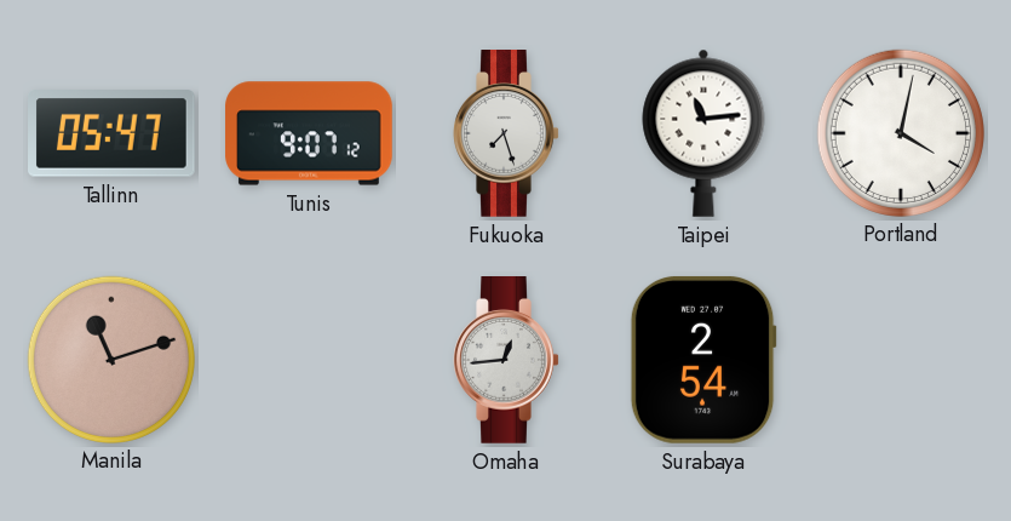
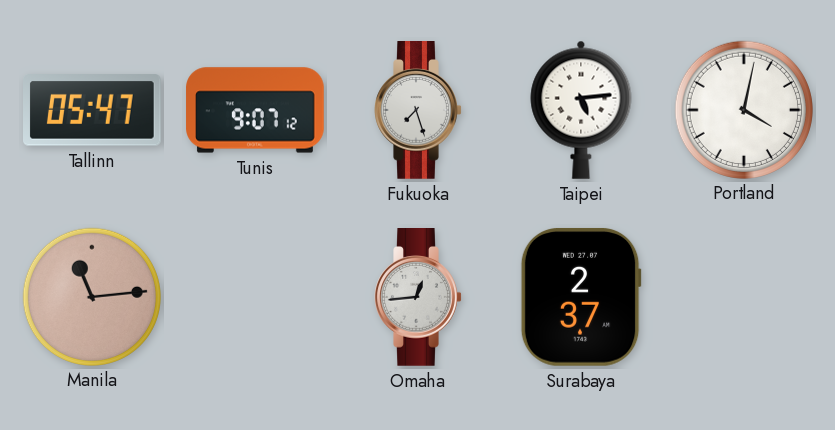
Taipei: 11:14 -> 5:14
Manila: 11:12 -> 11:14
Surabaya: 2:54 -> 2:37
